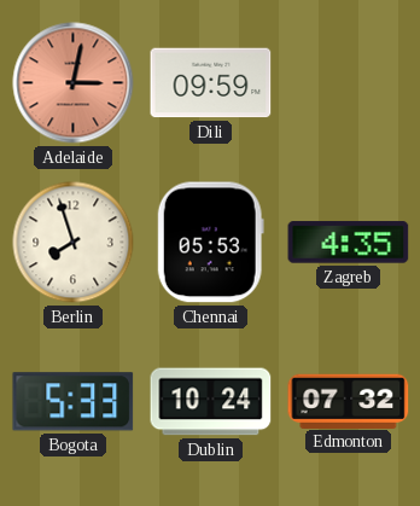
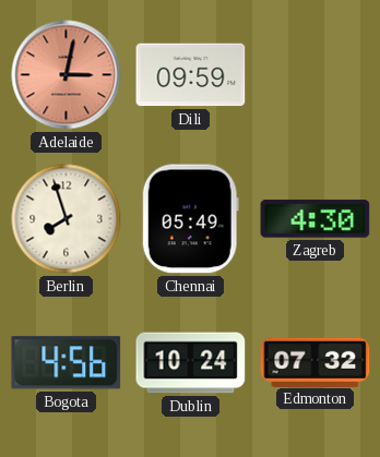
Chennai: 05:53 -> 05:49
Zagreb: 4:35 -> 4:30
Bogota: 5:33 -> 4:56
